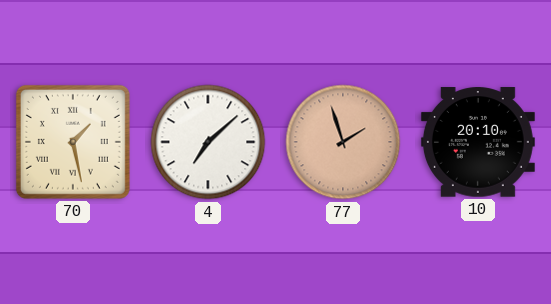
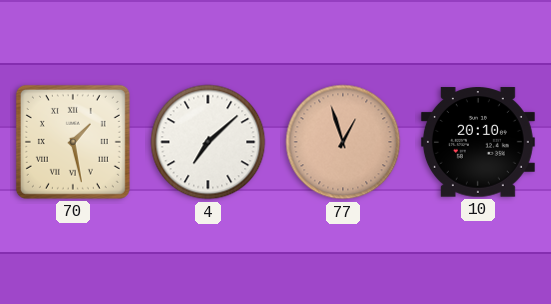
77: 1:57 -> 12:57
